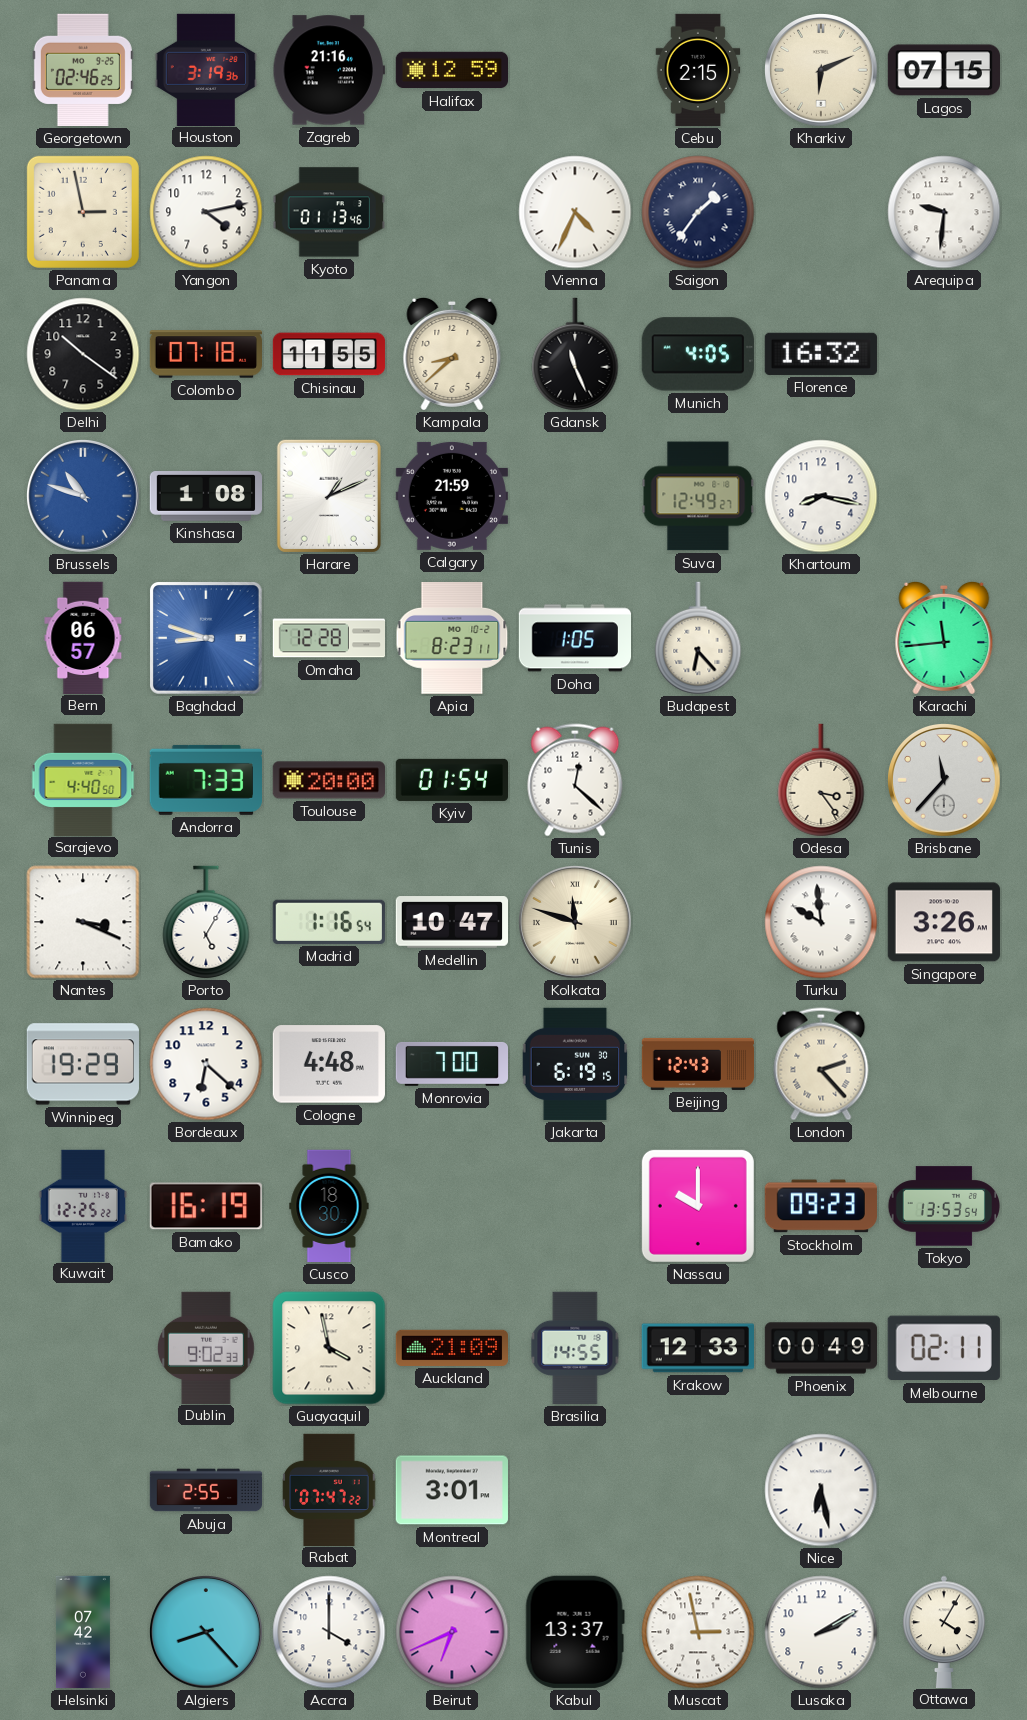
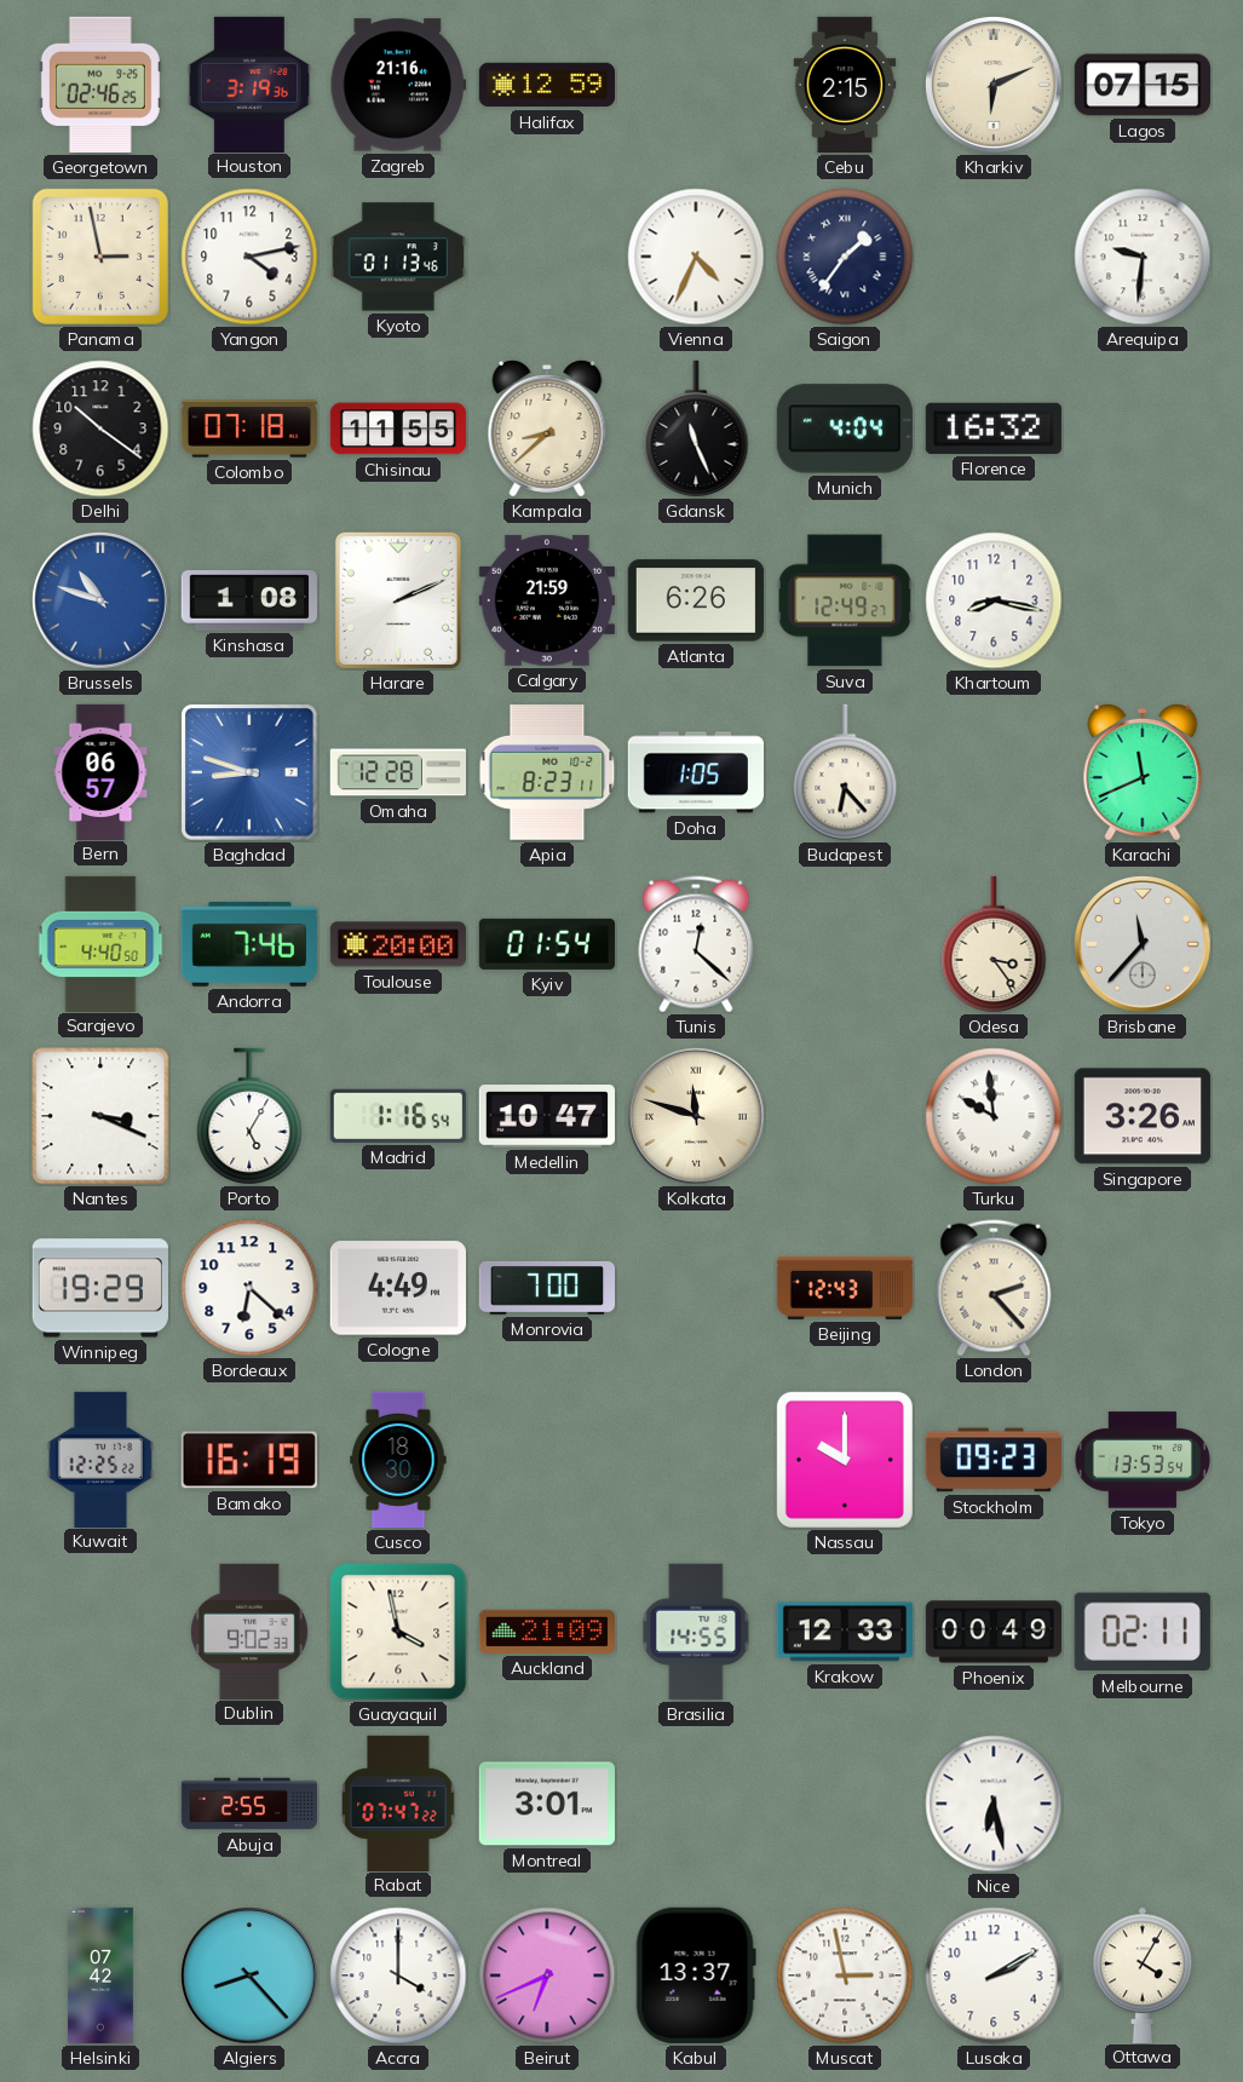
Munich: 4:05 -> 4:04
Harare: 1:11 -> 2:11
Atlanta: none -> 6:26
Karachi: 11:44 -> 11:41
Andorra: 7:33 -> 7:46
Cologne: 4:48 -> 4:49
Jakarta: 6:19 -> none
